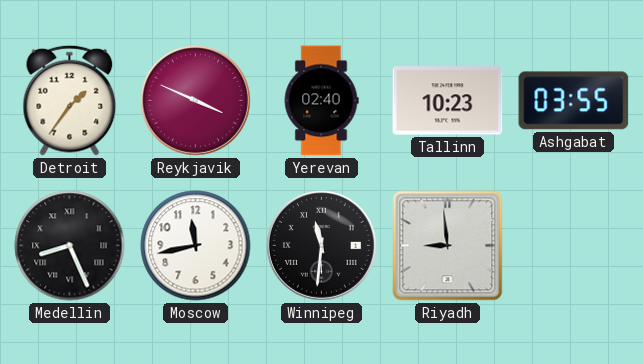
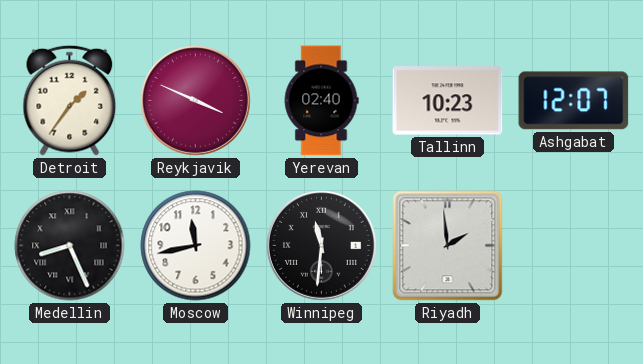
Ashgabat: 03:55 -> 12:07
Riyadh: 8:59 -> 1:59
